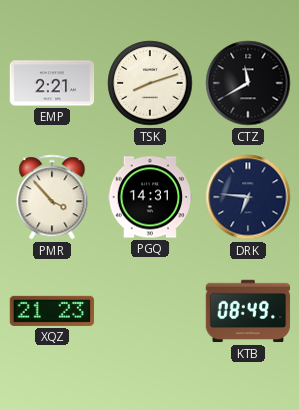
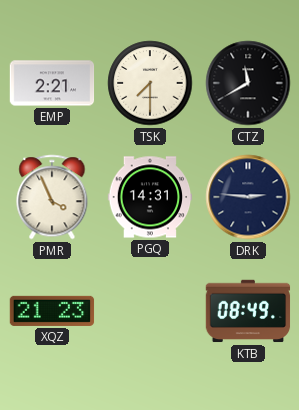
TSK: 8:12 -> 7:30
PMR: 3:53 -> 3:56
DRK: 6:46 -> 2:46
